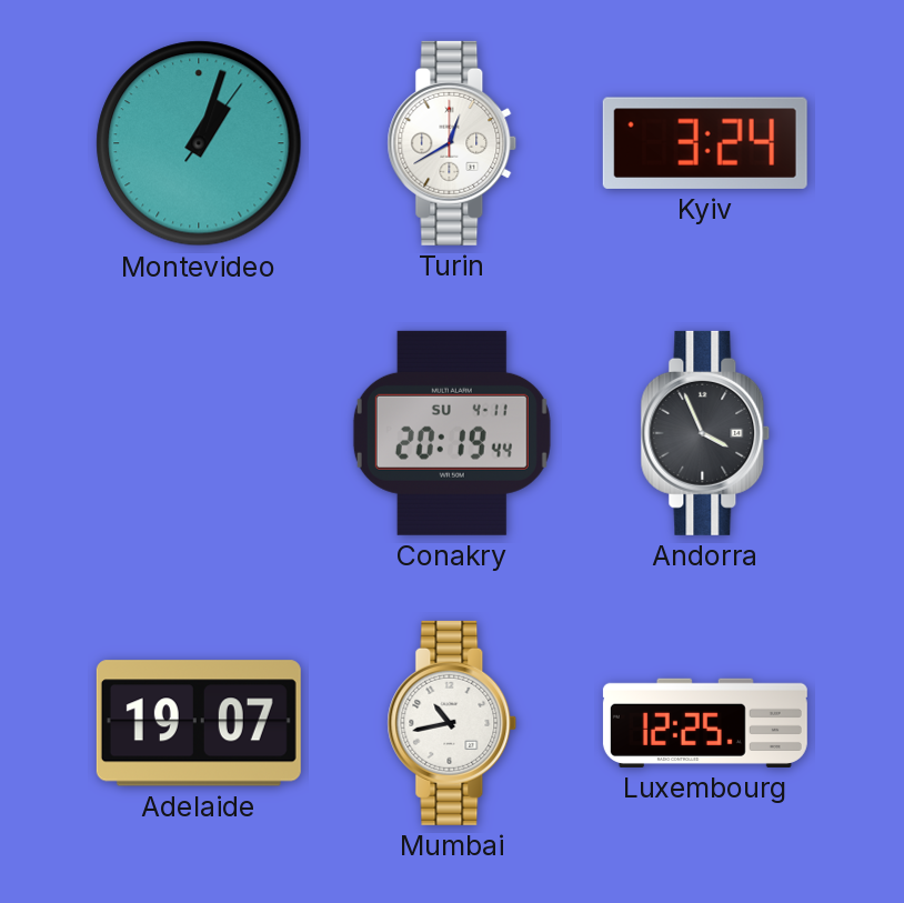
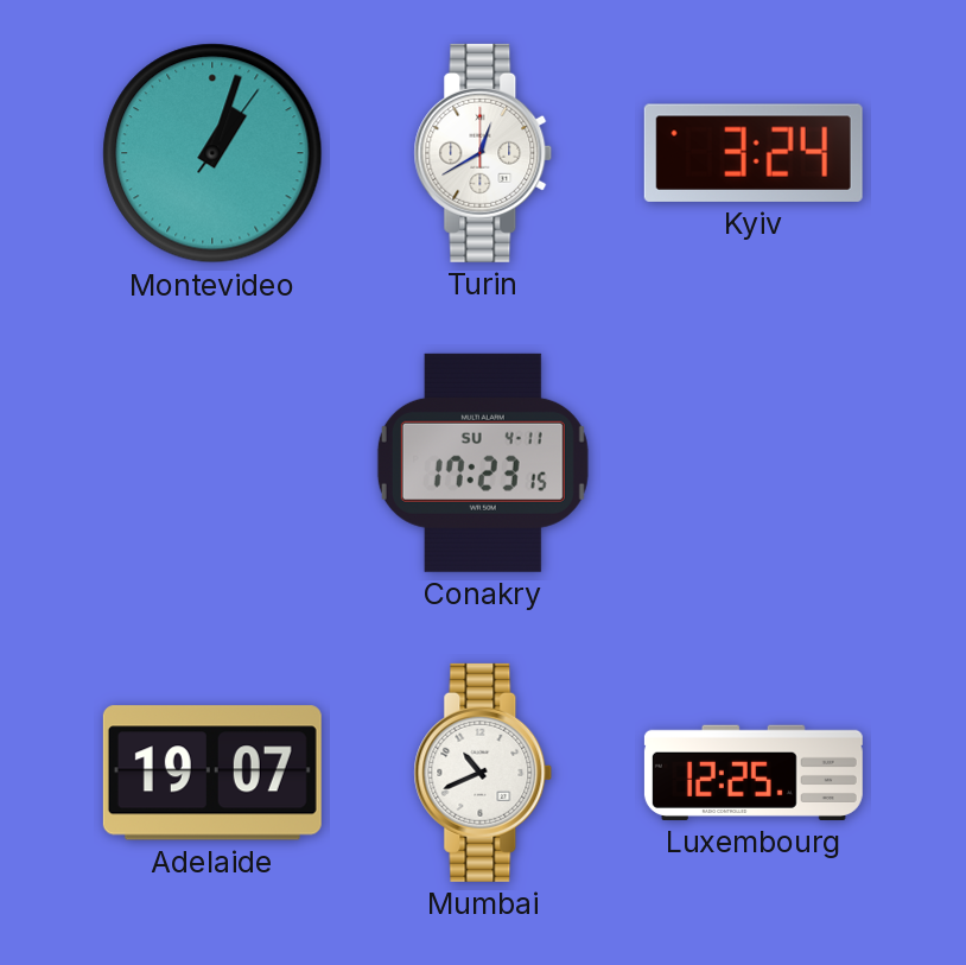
Conakry: 20:19 -> 17:23
Andorra: 3:56 -> none
Mumbai: 10:43 -> 10:41
